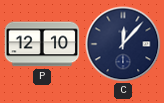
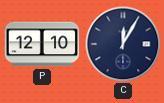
C: 12:07 -> 12:05
